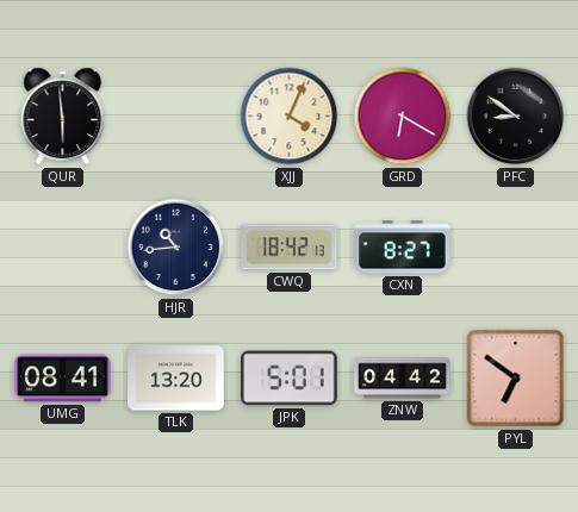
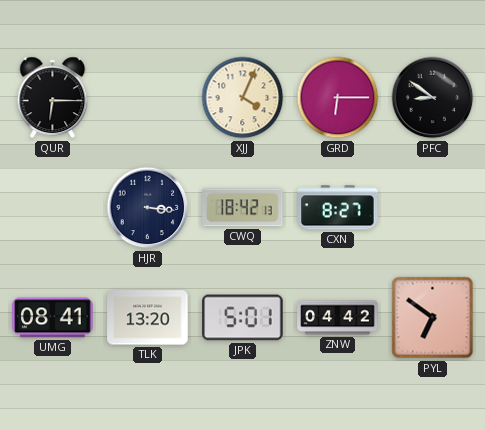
QUR: 5:59 -> 6:15
GRD: 6:20 -> 6:15
HJR: 10:44 -> 3:16
